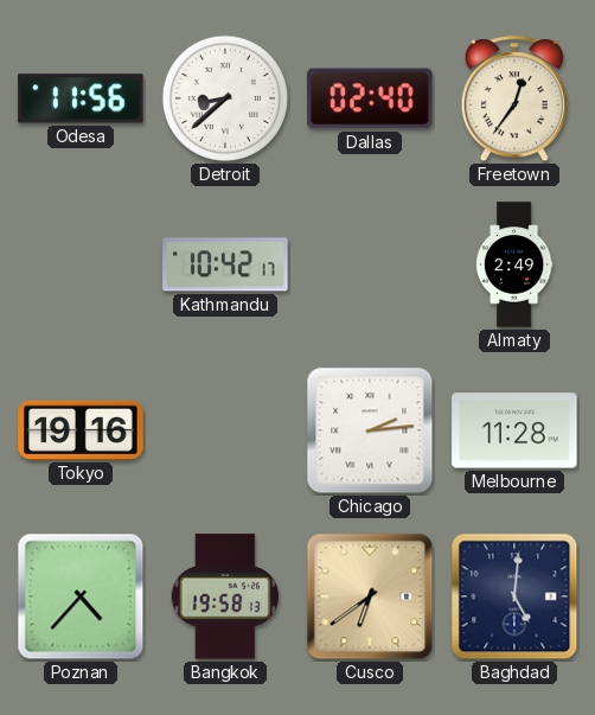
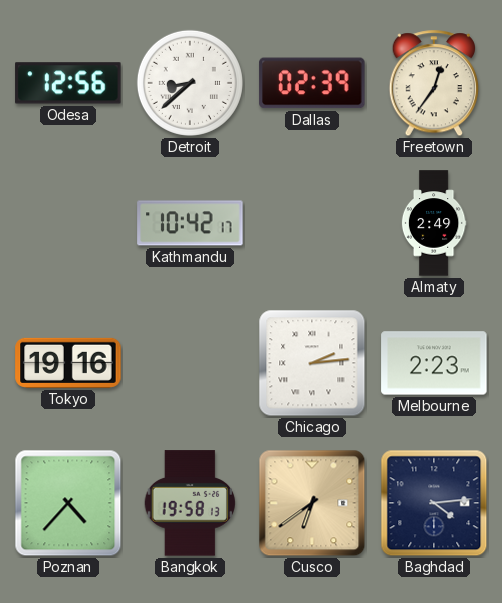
Odesa: 11:56 -> 12:56
Dallas: 02:40 -> 02:39
Melbourne: 11:28 -> 2:23
Baghdad: 5:01 -> 4:14
